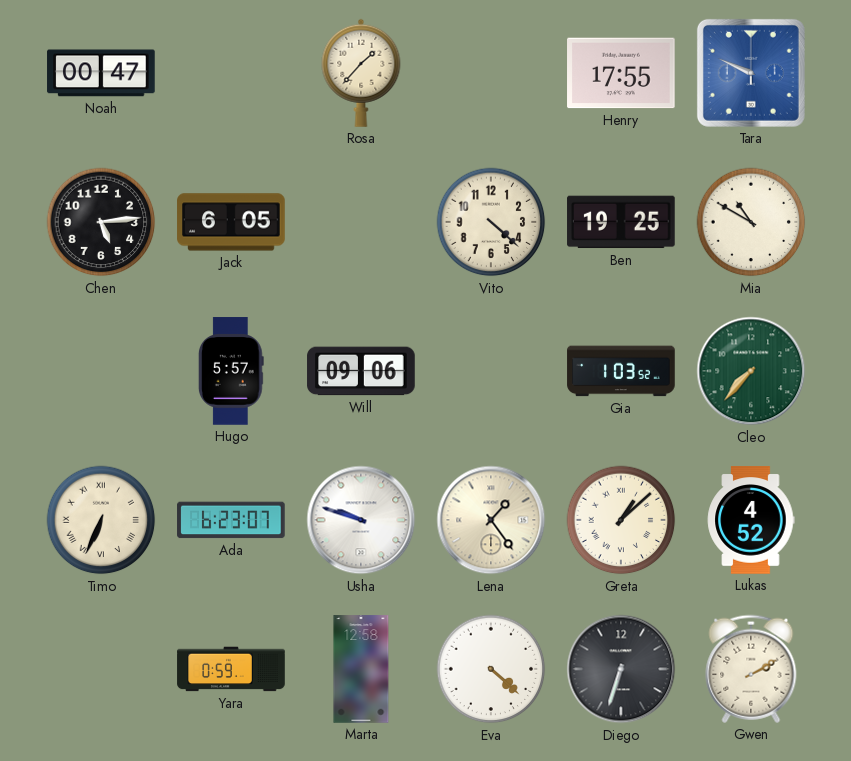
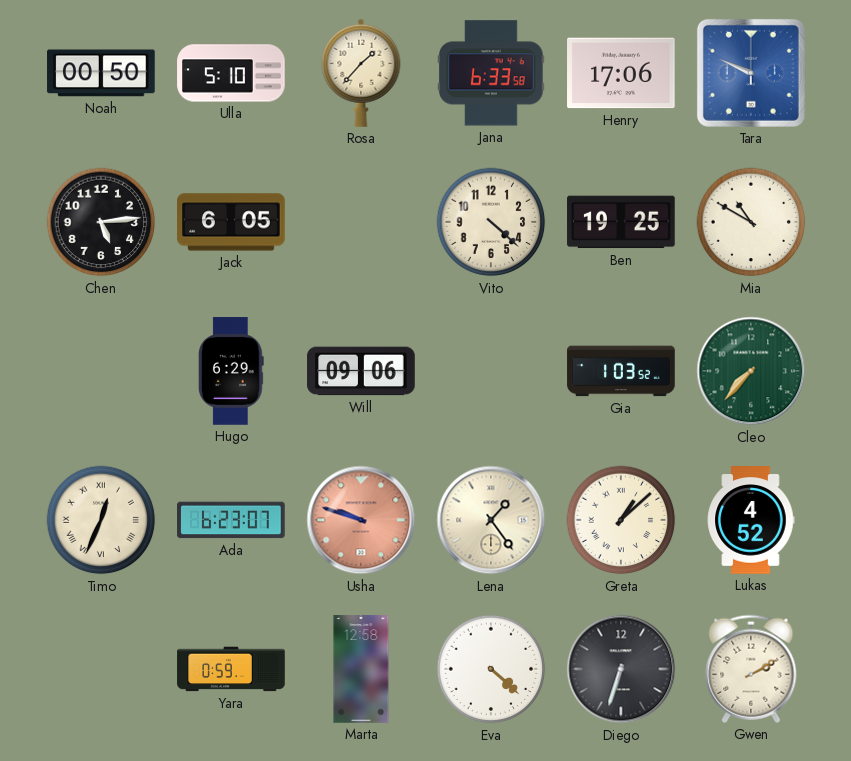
Noah: 00:47 -> 00:50
Ulla: none -> 5:10
Jana: none -> 6:33
Henry: 17:55 -> 17:06
Hugo: 5:57 -> 6:29
Timo: 6:34 -> 12:34
Usha dial: white -> salmon
